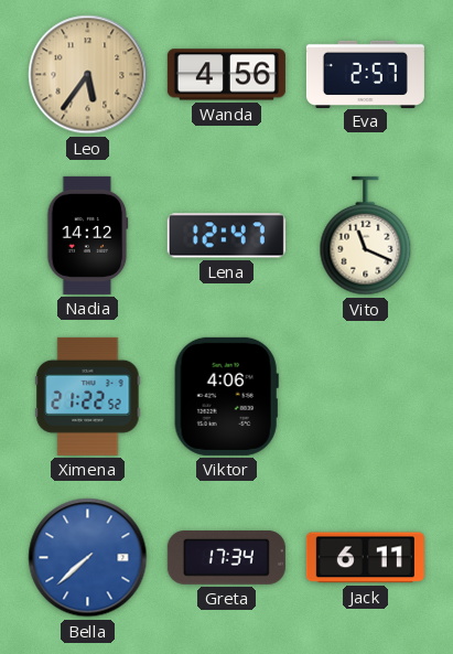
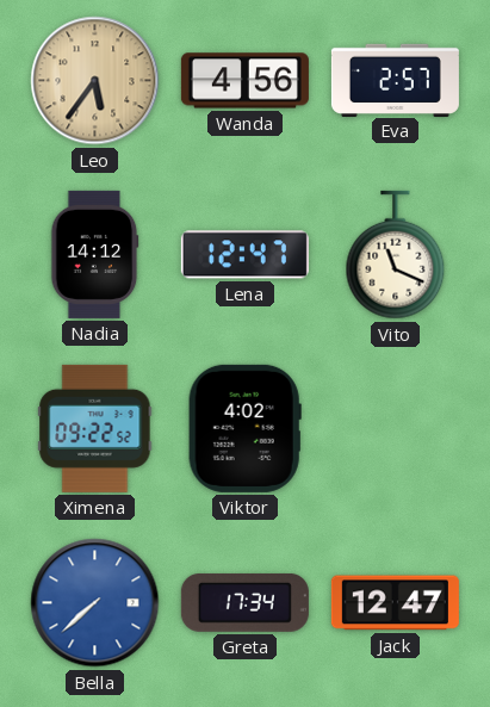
Ximena: 21:22 -> 09:22
Viktor: 4:06 -> 4:02
Jack: 6:11 -> 12:47
